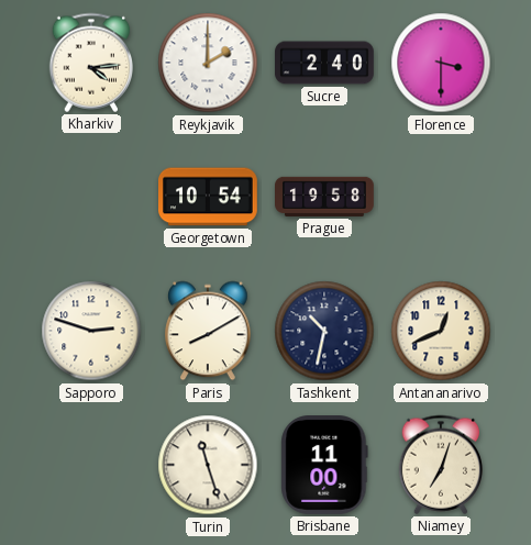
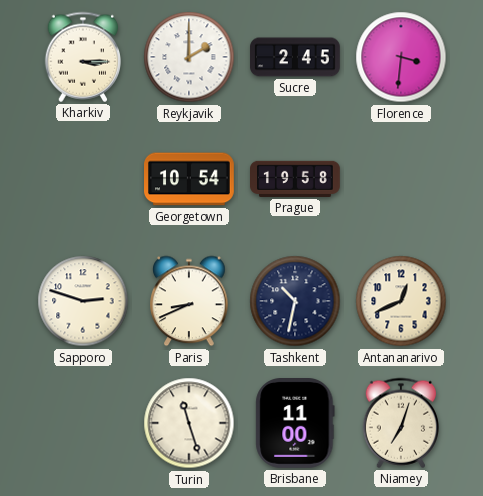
Kharkiv: 4:14 -> 3:15
Sucre: 2:40 -> 2:45
Florence: 3:30 -> 3:31
Paris: 8:10 -> 8:41
